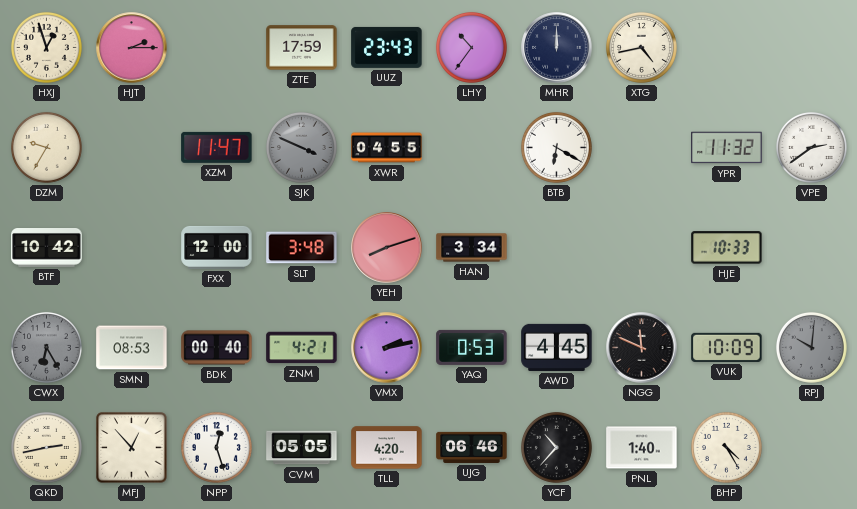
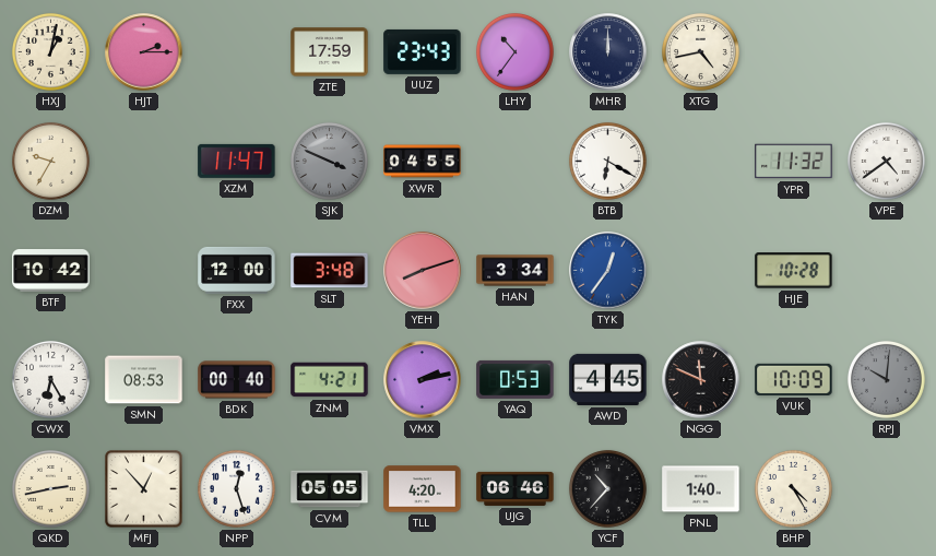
HXJ: 12:57 -> 1:02
VPE: 2:39 -> 4:39
TYK: none -> 12:36
HJE: 10:33 -> 10:28
CWX dial: grey -> white
